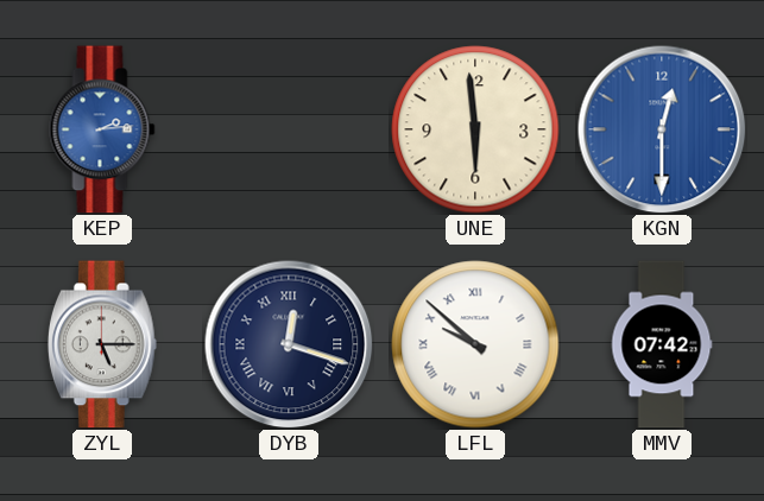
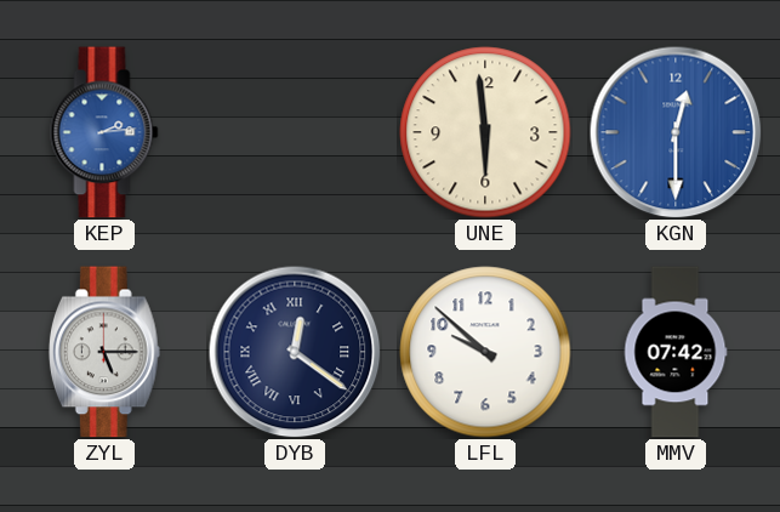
DYB: 12:18 -> 12:21
LFL numerals: Roman -> Arabic
